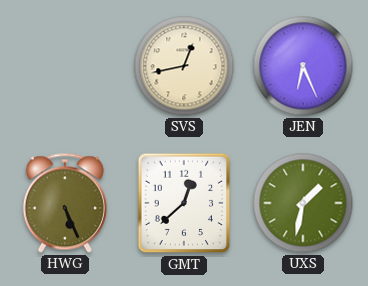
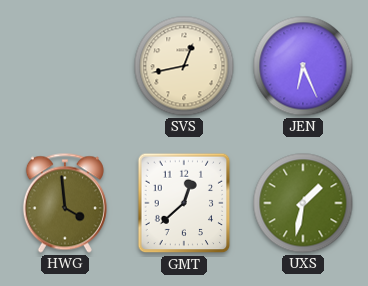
HWG: 5:26 -> 3:59
